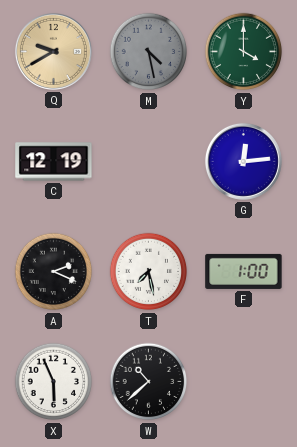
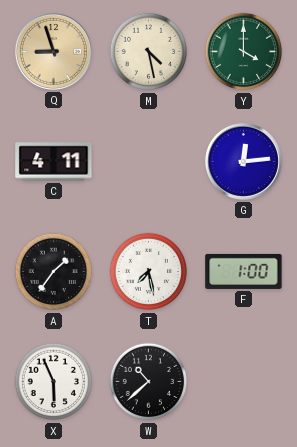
Q: 9:40 -> 8:57
M dial: grey -> cream
C: 12:19 -> 4:11
A: 2:19 -> 1:36
